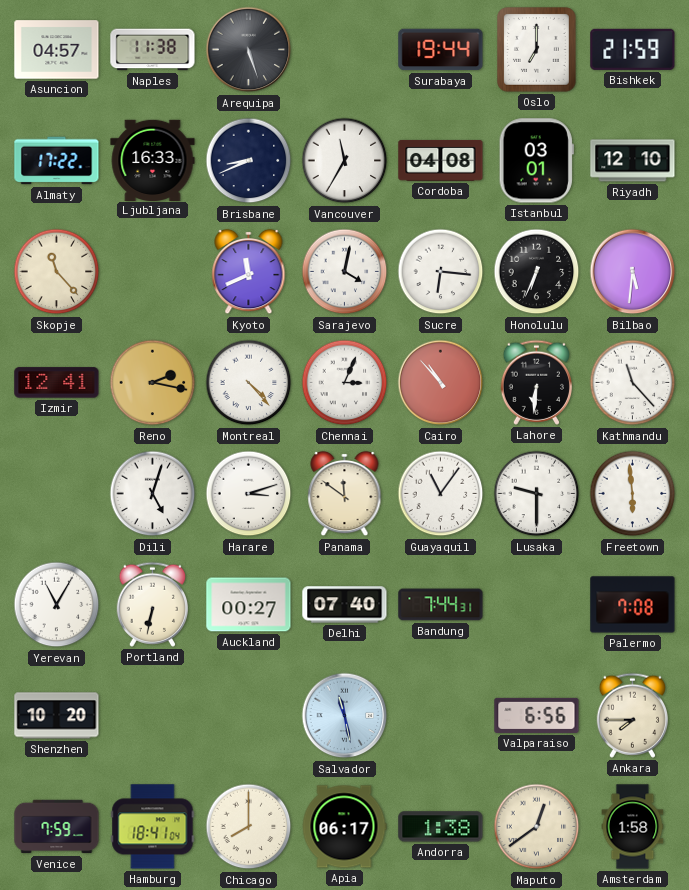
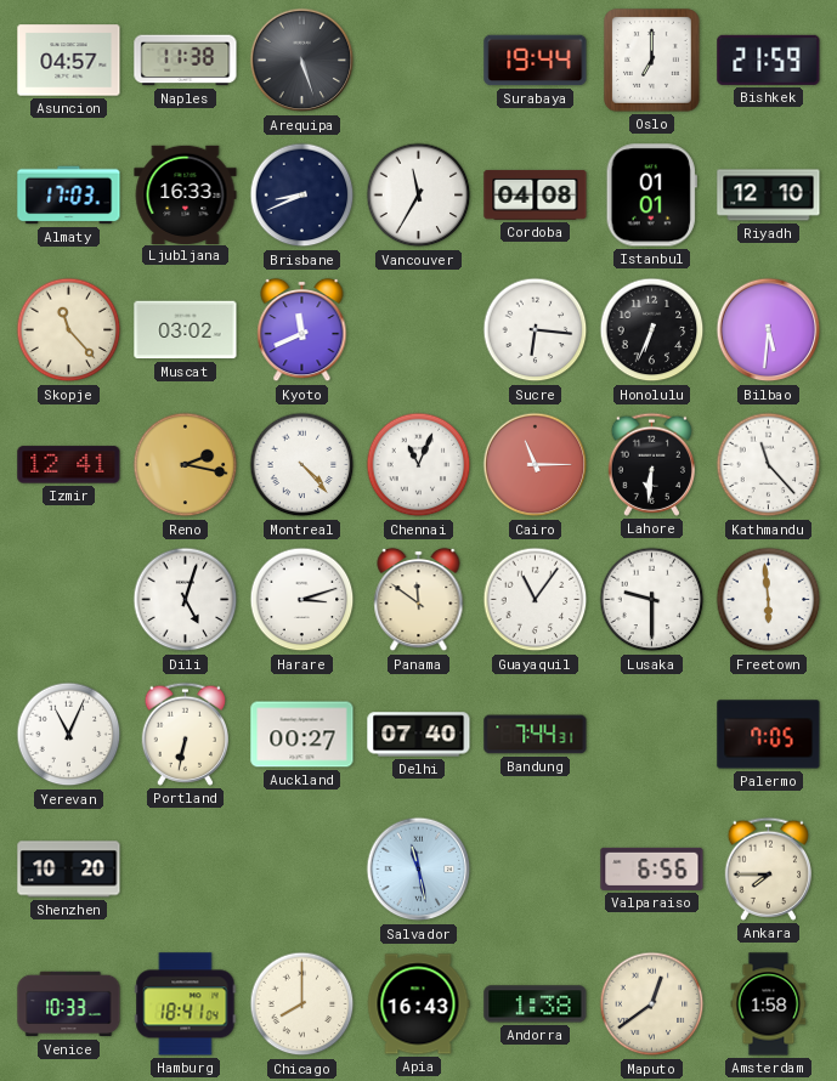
Almaty: 17:22 -> 17:03
Istanbul: 03:01 -> 01:01
Muscat: none -> 03:02
Sarajevo: 4:02 -> none
Chennai: 3:04 -> 11:04
Cairo: 10:53 -> 11:15
Yerevan: 11:05 -> 11:04
Palermo: 7:08 -> 7:05
Venice: 7:59 -> 10:33
Apia: 06:17 -> 16:43
